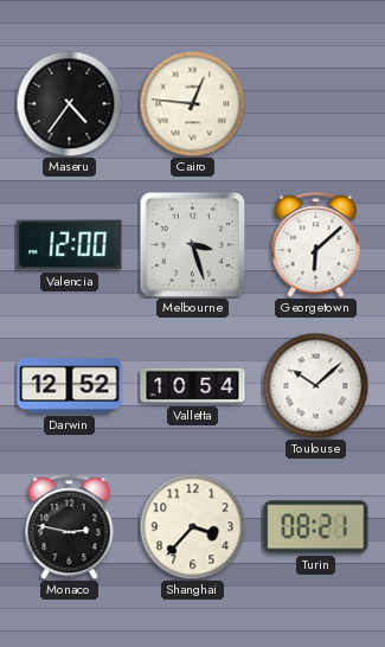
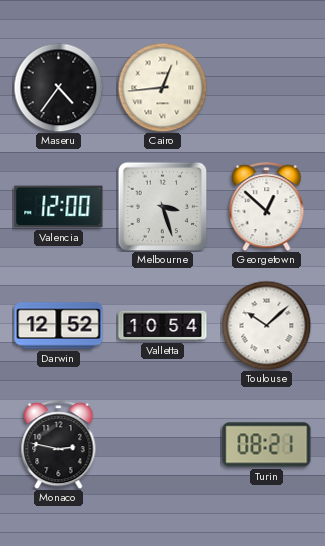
Cairo: 12:46 -> 12:44
Georgetown: 6:08 -> 12:52
Shanghai: 3:37 -> none
